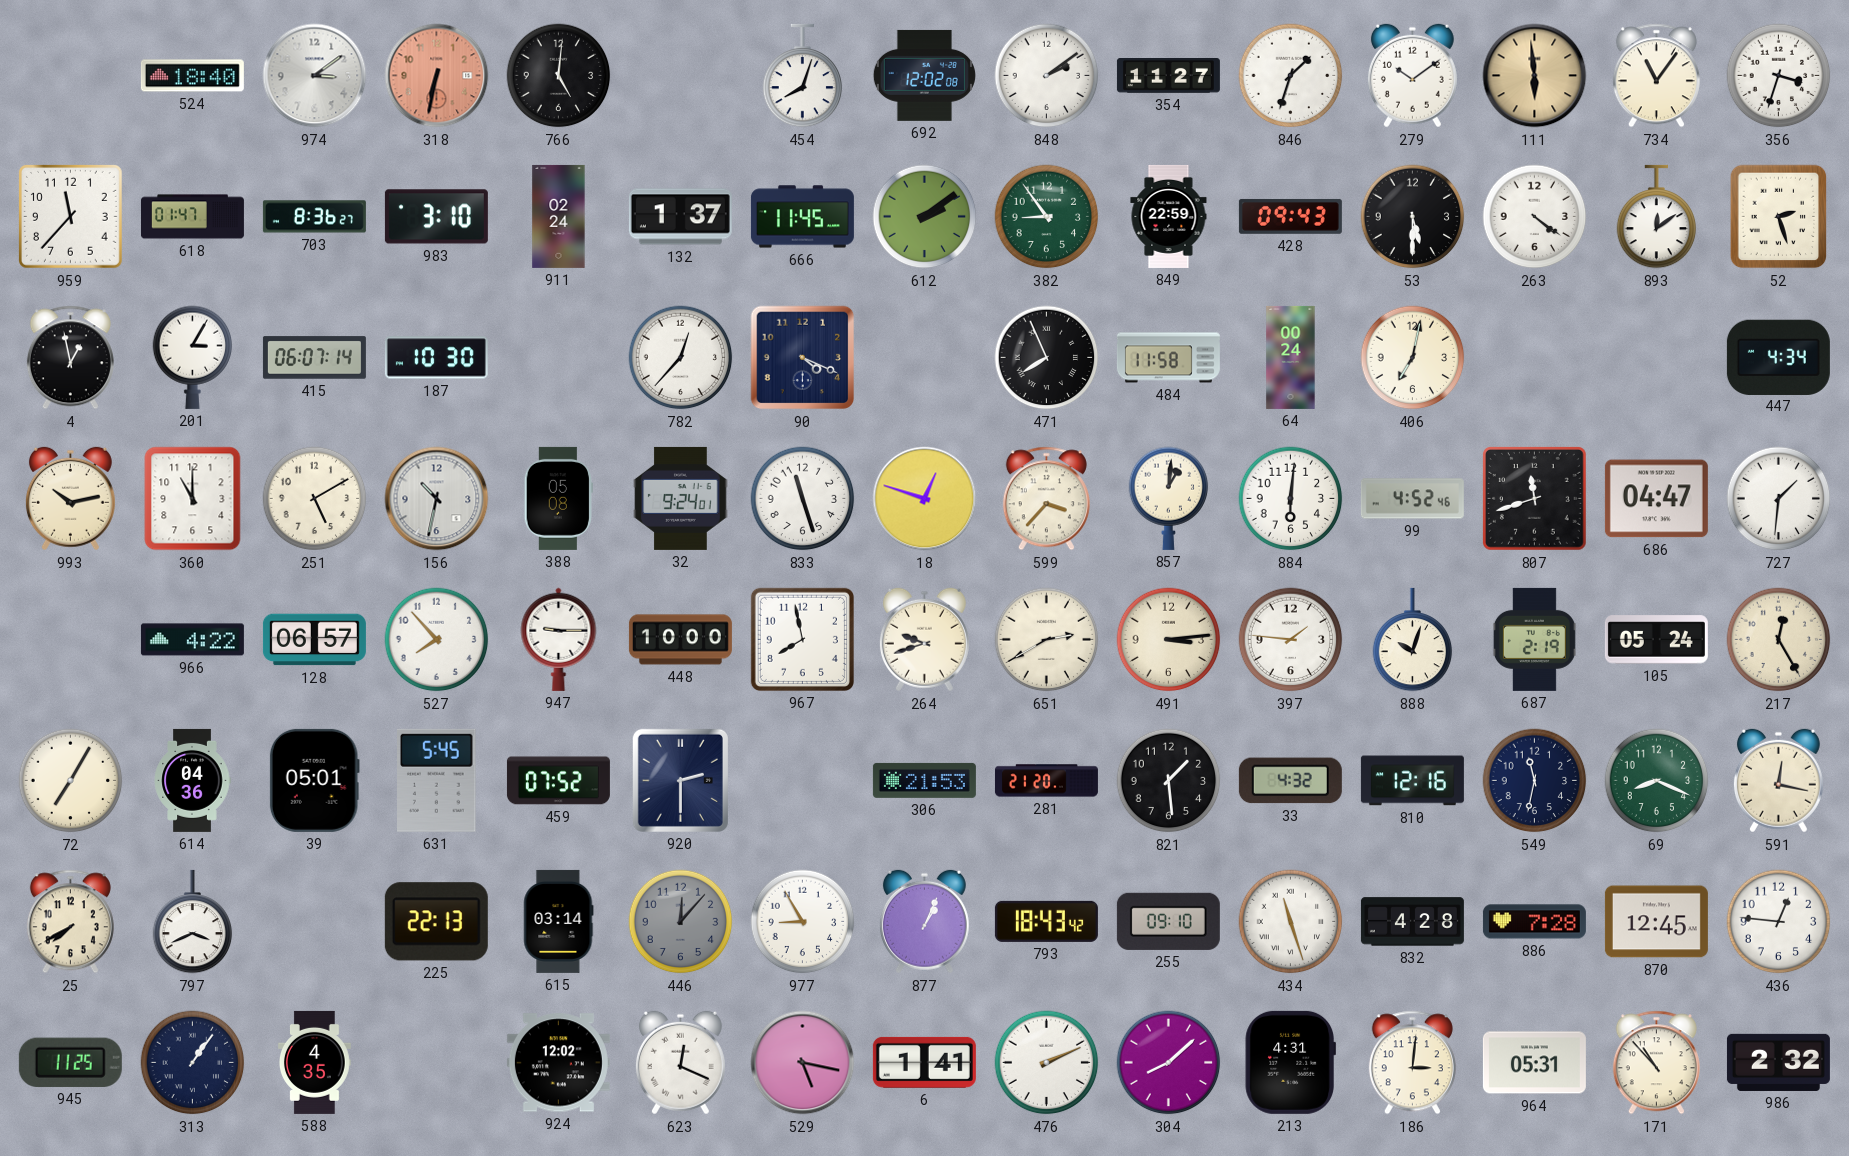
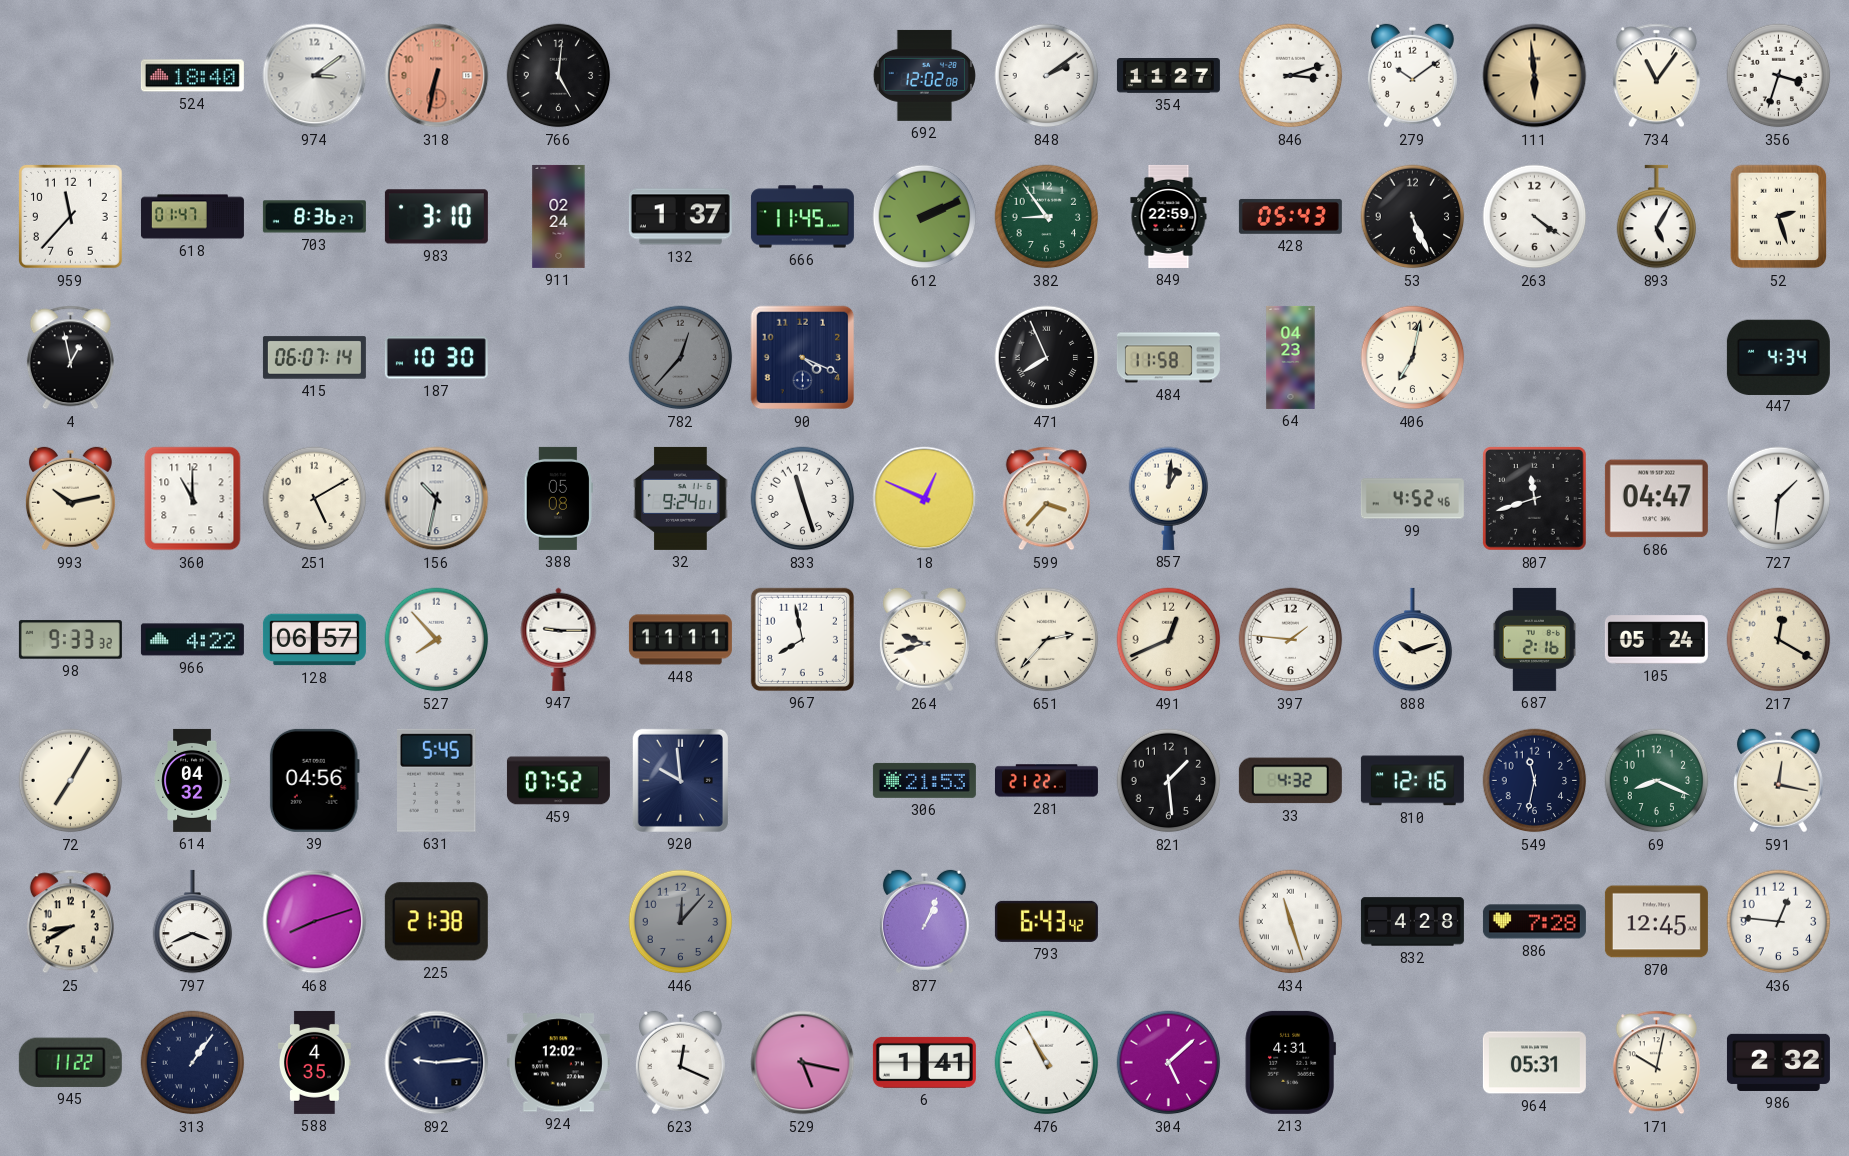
454: 8:03 -> none
846: 1:33 -> 3:12
612: 2:09 -> 2:11
428: 09:43 -> 05:43
53: 5:30 -> 5:26
893: 12:09 -> 5:05
201: 3:05 -> none
782 dial: white -> grey
64: 00:24 -> 04:23
18: 12:48 -> 12:49
884: 6:01 -> none
98: none -> 9:33
448: 10:00 -> 11:11
651: 2:40 -> 2:37
491: 3:14 -> 12:41
888: 10:03 -> 10:12
687: 2:19 -> 2:16
217: 12:25 -> 12:20
614: 04:36 -> 04:32
39: 05:01 -> 04:56
920: 2:30 -> 9:59
281: 21:20 -> 21:22
25: 7:40 -> 8:40
468: none -> 8:12
225: 22:13 -> 21:38
615: 03:14 -> none
977: 8:55 -> none
793: 18:43 -> 6:43
255: 09:10 -> none
945: 11:25 -> 11:22
892: none -> 9:14
476: 2:11 -> 10:55
304: 8:08 -> 5:08
186: 3:01 -> none
171: 10:53 -> 10:02
